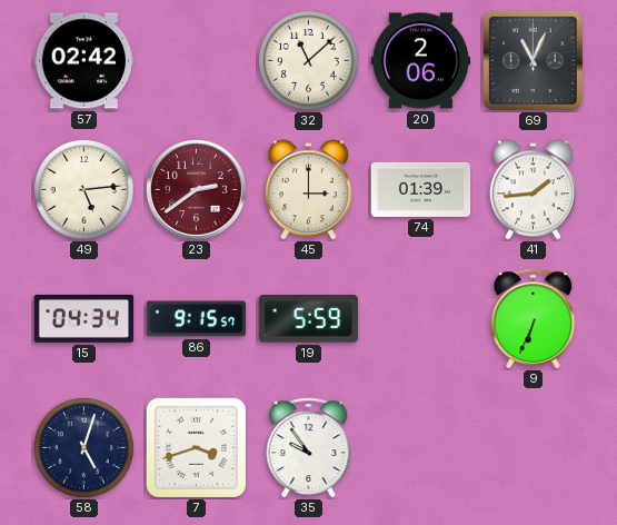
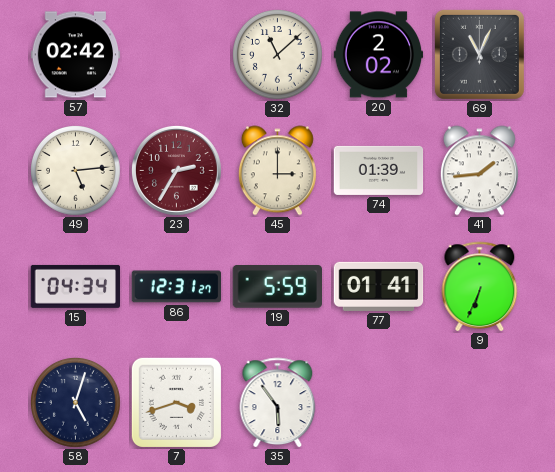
20: 2:06 -> 2:02
23: 2:39 -> 2:35
86: 9:15 -> 12:31
77: none -> 01:41
35: 9:54 -> 5:54
